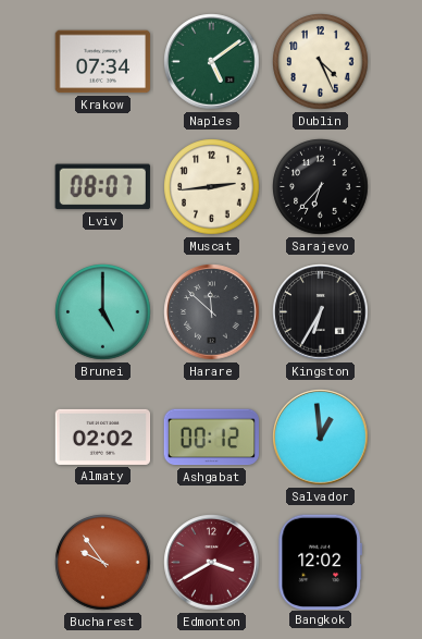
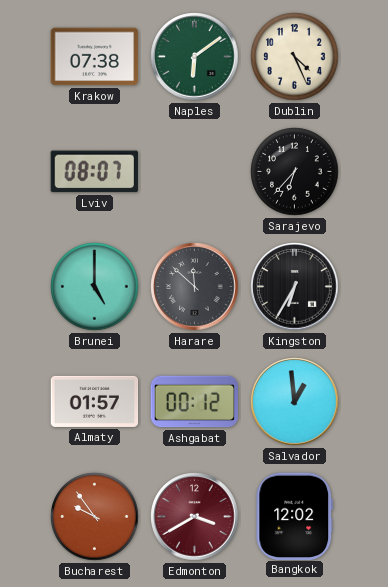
Krakow: 07:34 -> 07:38
Naples: 5:09 -> 6:09
Muscat: 2:44 -> none
Almaty: 02:02 -> 01:57
